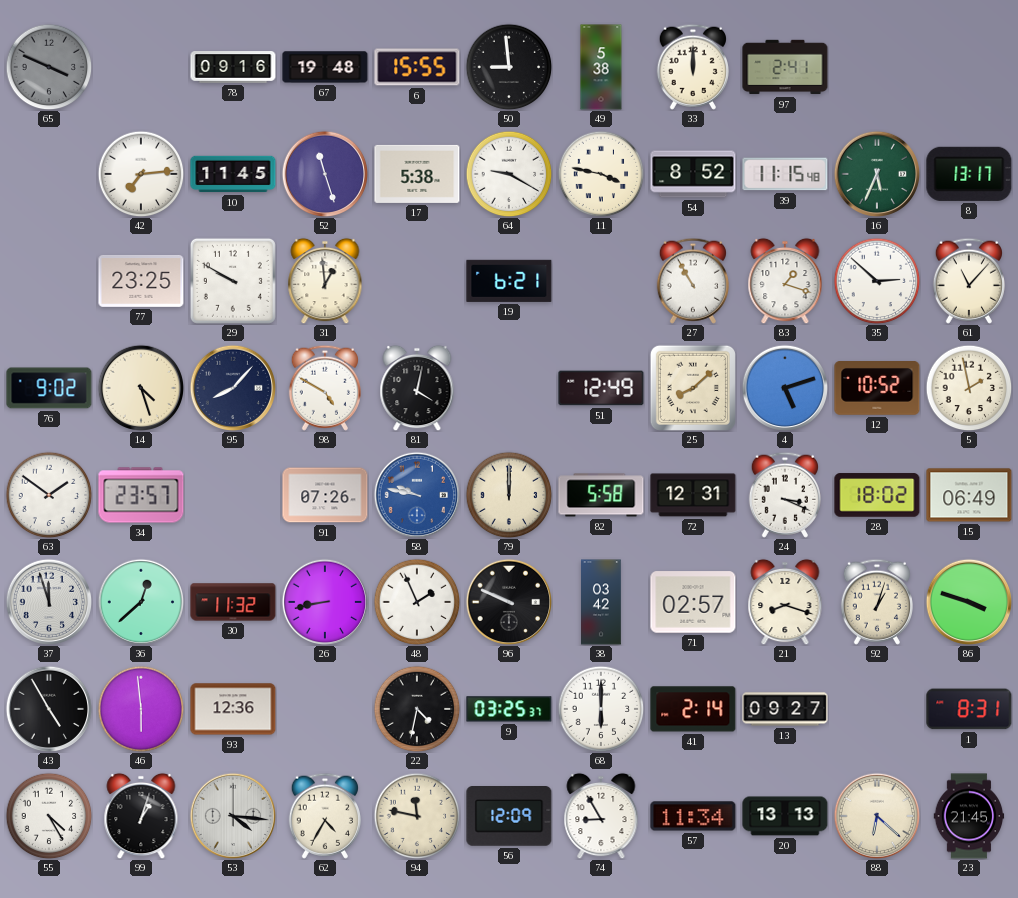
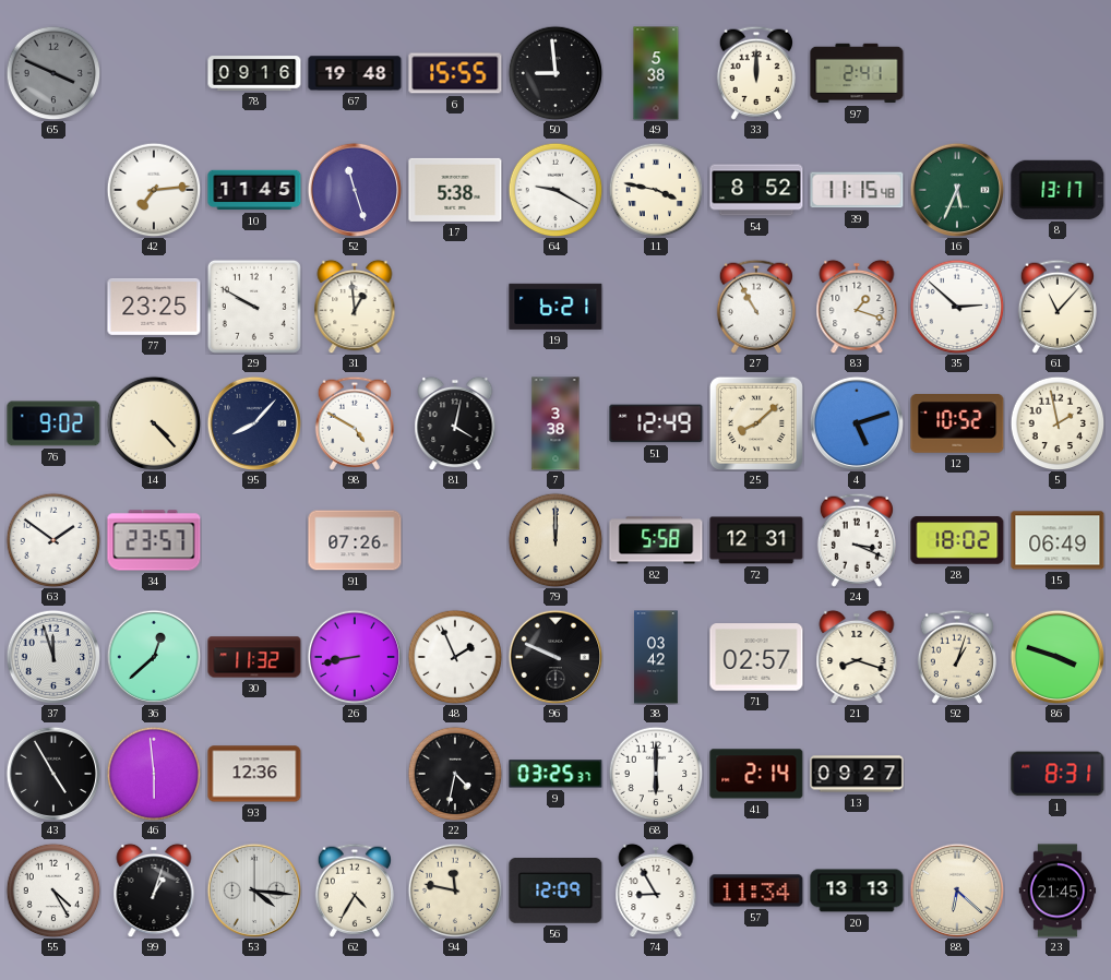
14: 4:27 -> 4:23
7: none -> 3:38
58: 9:47 -> none
